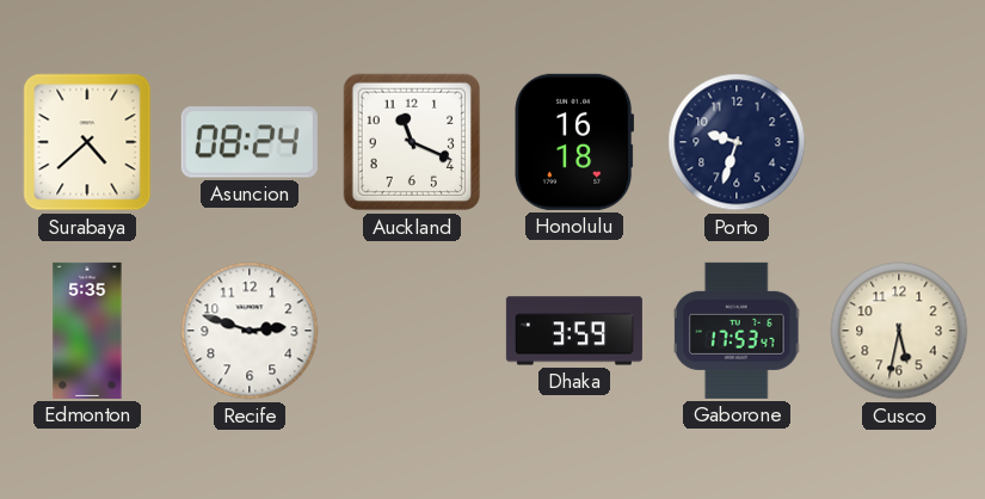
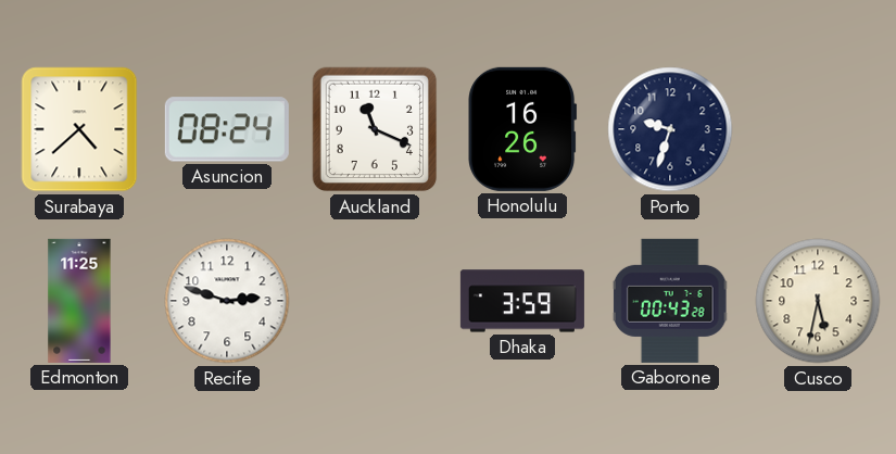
Honolulu: 16:18 -> 16:26
Edmonton: 5:35 -> 11:25
Gaborone: 17:53 -> 00:43
